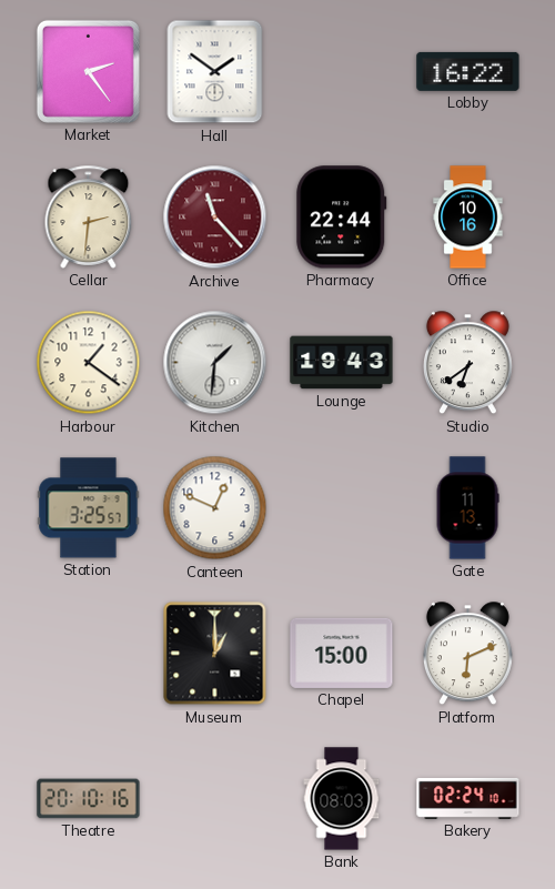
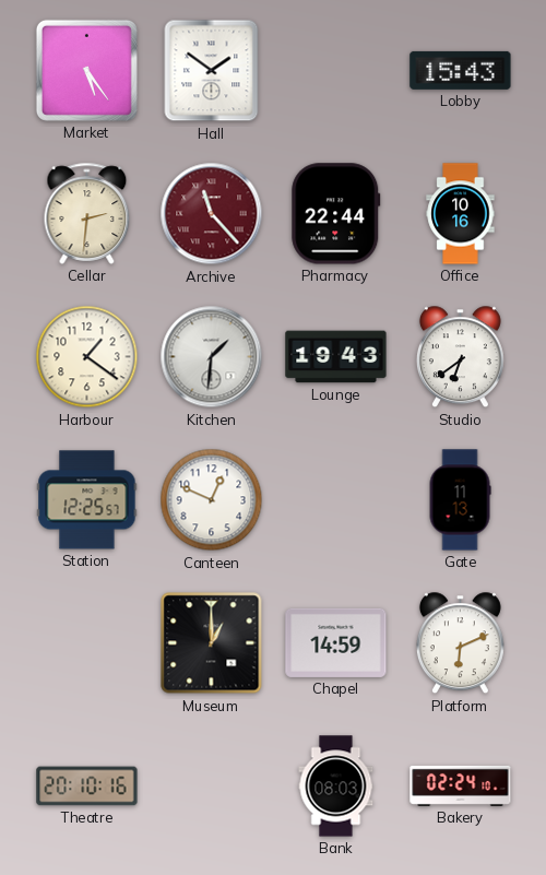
Market: 2:24 -> 5:24
Lobby: 16:22 -> 15:43
Station: 3:25 -> 12:25
Chapel: 15:00 -> 14:59
